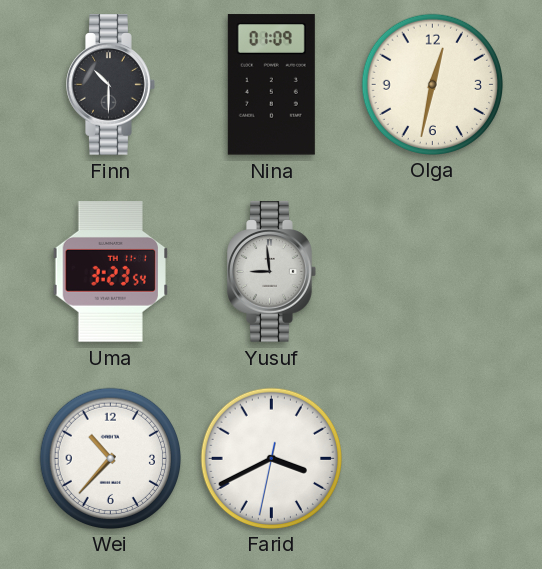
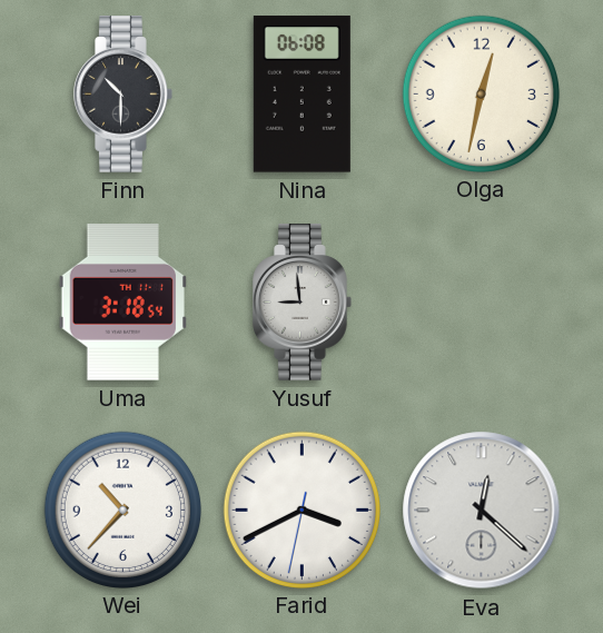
Nina: 01:09 -> 06:08
Uma: 3:23 -> 3:18
Eva: none -> 12:22
